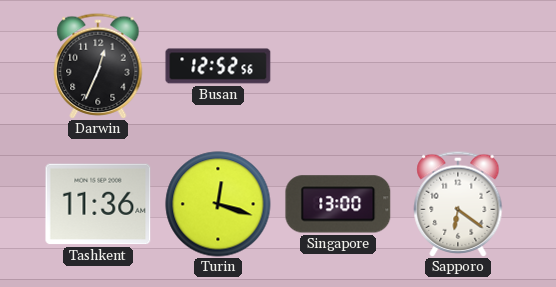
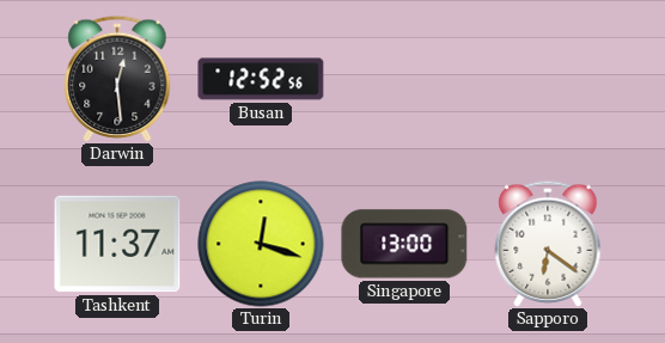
Darwin: 12:34 -> 12:29
Tashkent: 11:36 -> 11:37
